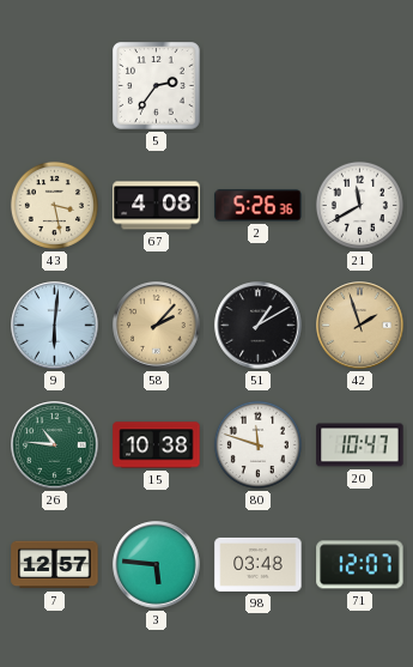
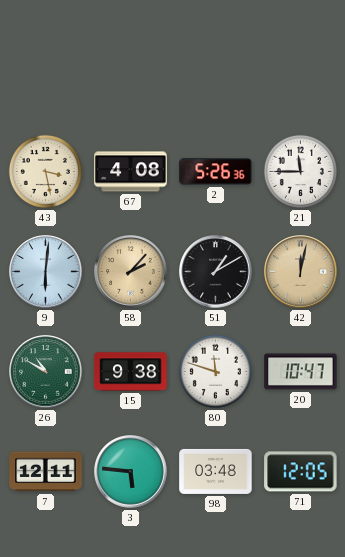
5: 2:36 -> none
21: 11:40 -> 11:45
42: 1:57 -> 12:02
26: 10:46 -> 10:50
15: 10:38 -> 9:38
7: 12:57 -> 12:11
71: 12:07 -> 12:05
